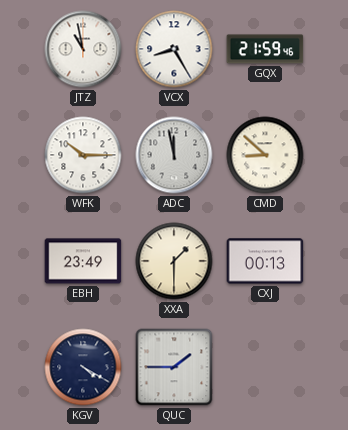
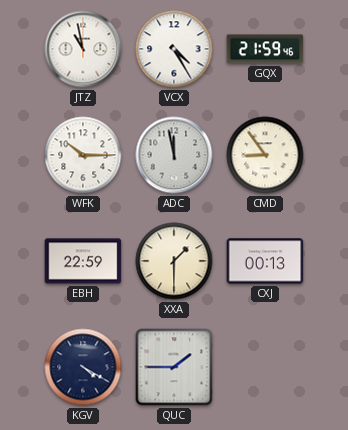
VCX: 8:25 -> 4:25
CMD: 8:52 -> 8:54
EBH: 23:49 -> 22:59
